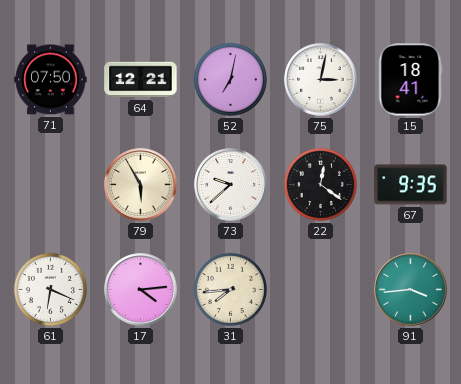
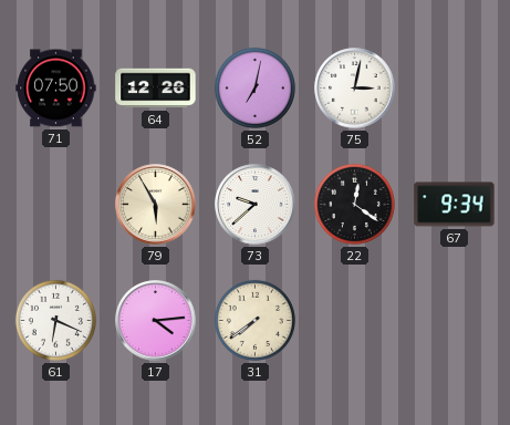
64: 12:21 -> 12:26
15: 18:41 -> none
67: 9:35 -> 9:34
31: 7:44 -> 7:39
91: 3:44 -> none
